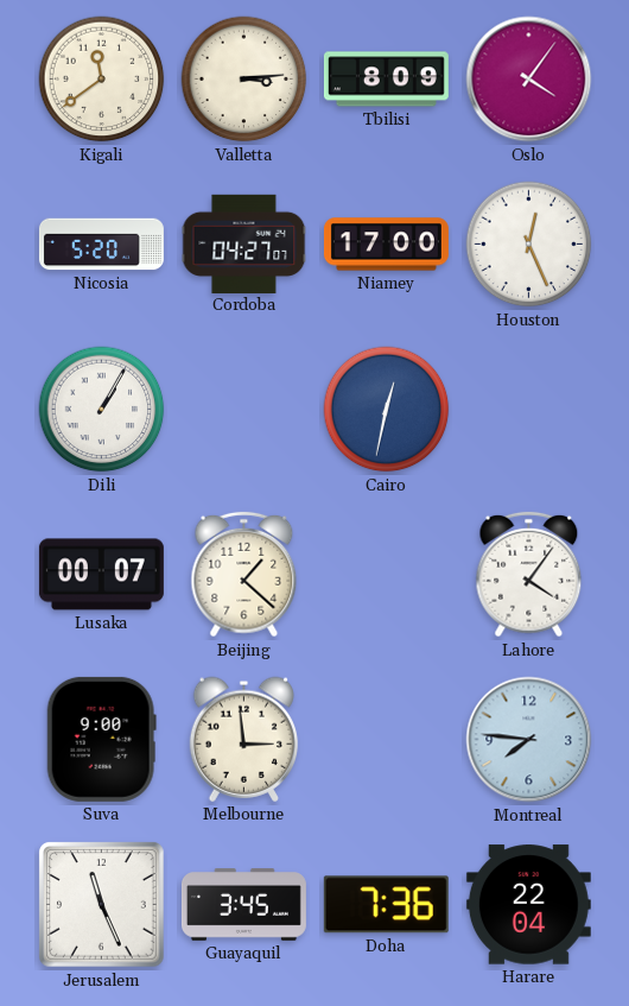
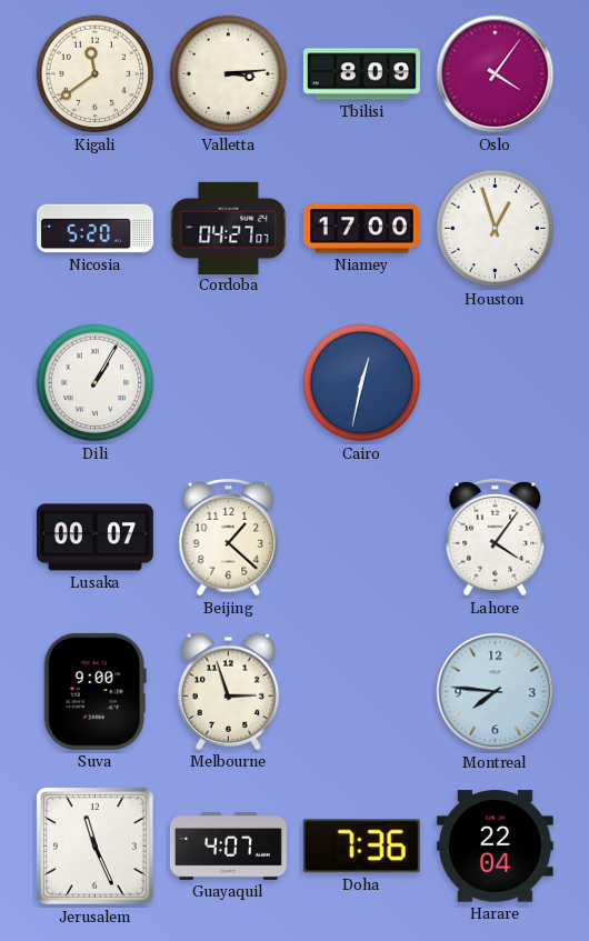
Houston: 12:26 -> 12:57
Melbourne: 2:59 -> 2:57
Guayaquil: 3:45 -> 4:07
